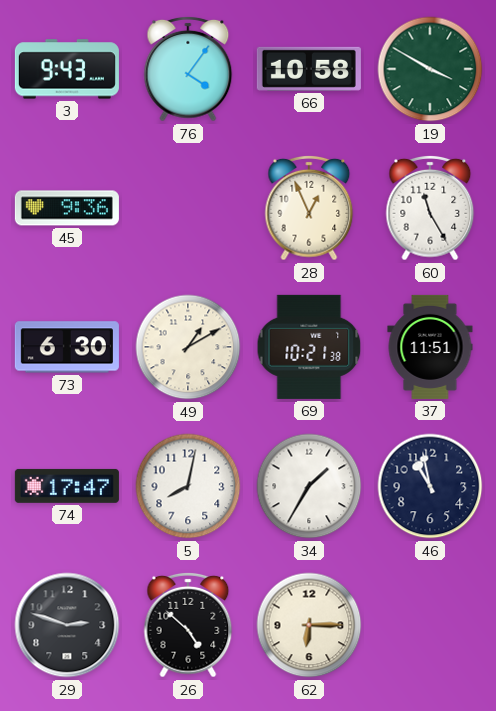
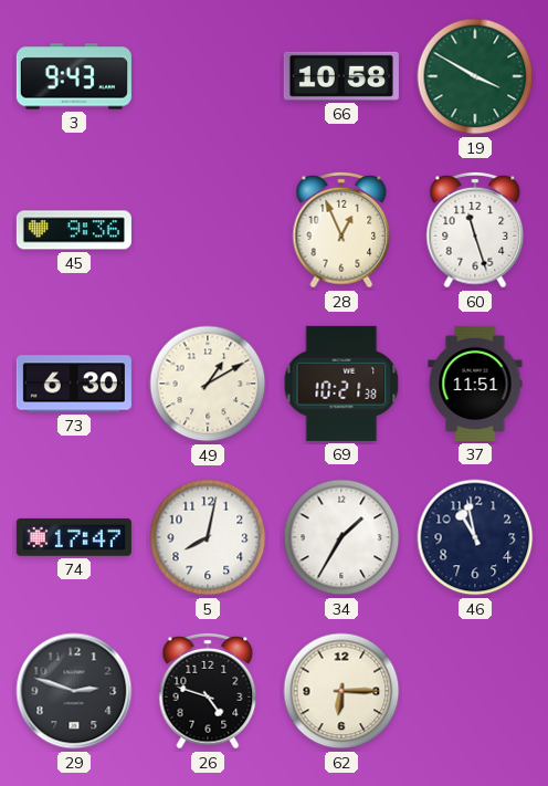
76: 4:06 -> none
60: 11:25 -> 11:27
26: 4:52 -> 4:48
